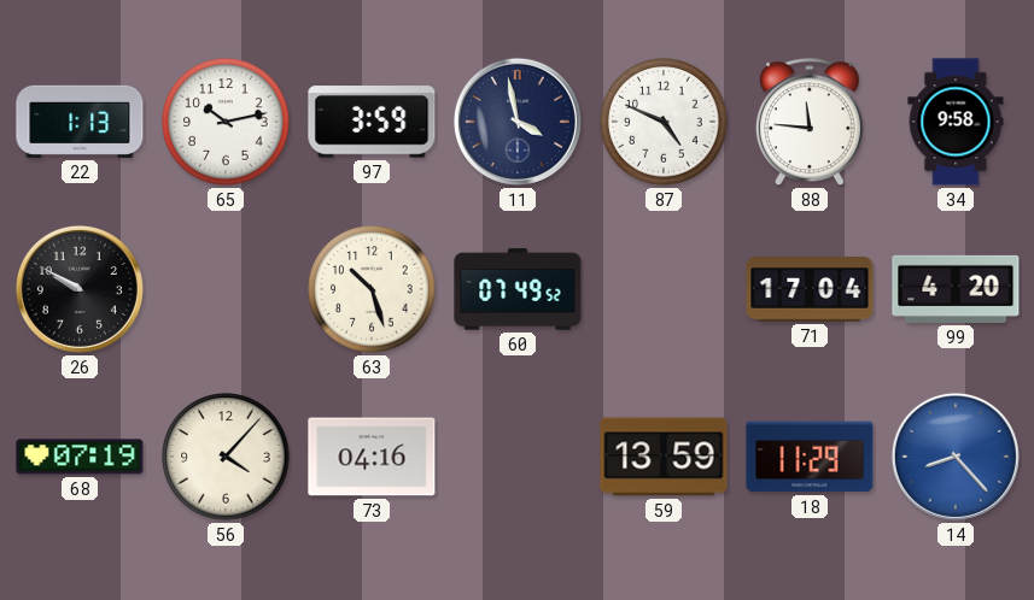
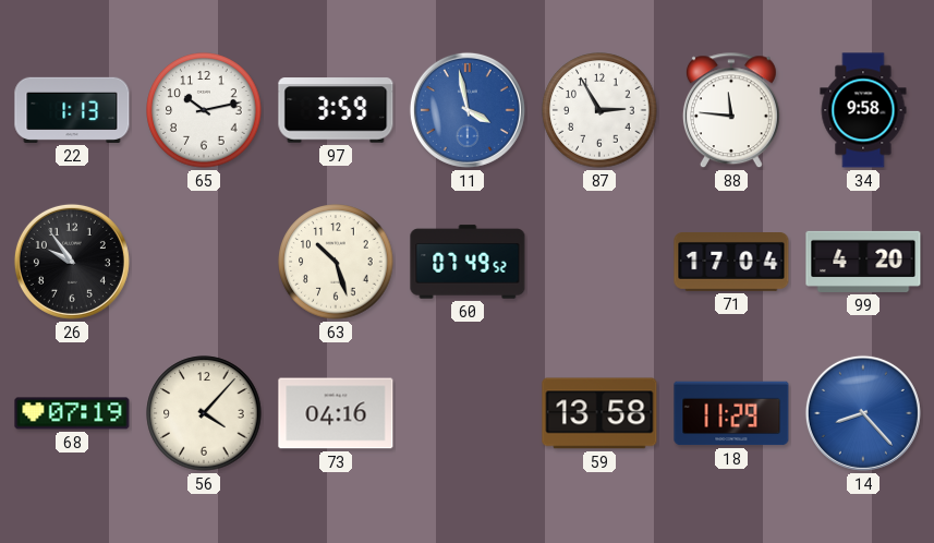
11 dial: navy -> blue
87: 4:49 -> 2:55
26: 9:50 -> 9:54
59: 13:59 -> 13:58
